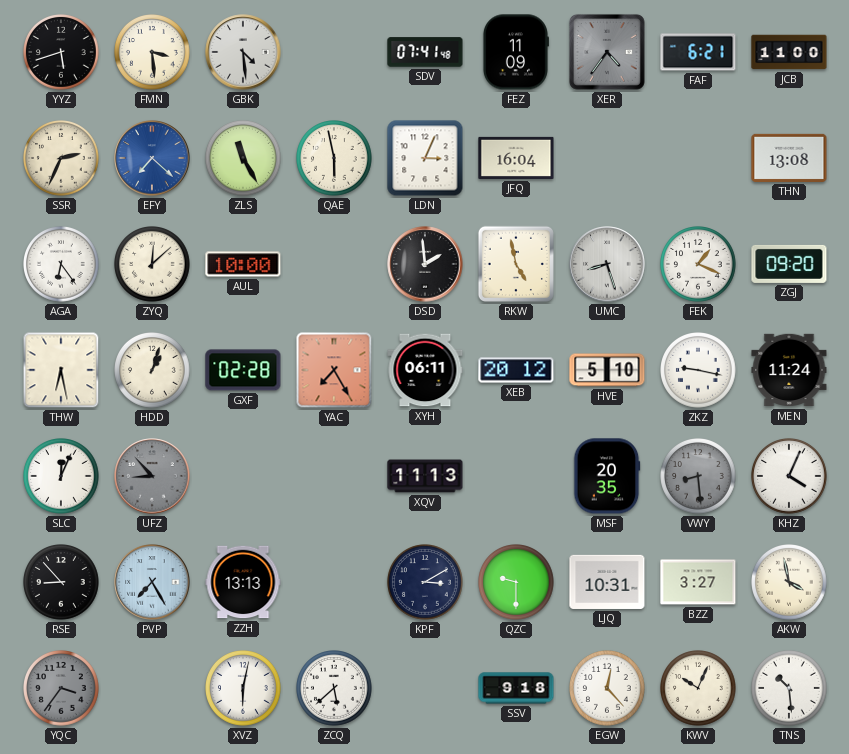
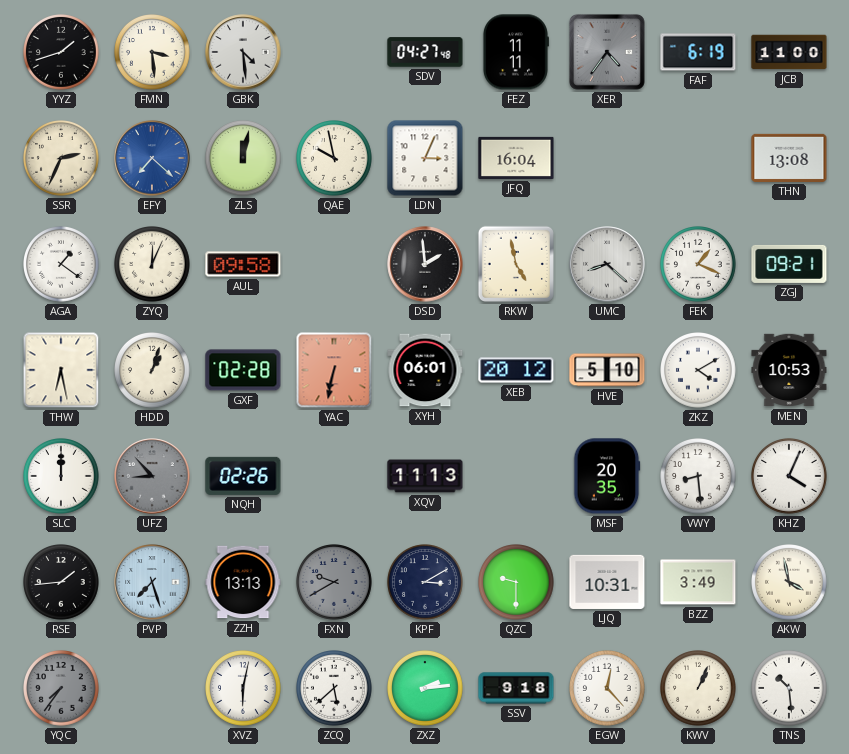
YYZ: 5:42 -> 1:42
SDV: 07:41 -> 04:27
FEZ: 11:09 -> 11:11
FAF: 6:21 -> 6:19
ZLS: 11:25 -> 12:02
QAE: 5:58 -> 9:58
AGA: 6:24 -> 1:21
ZYQ: 12:08 -> 12:04
AUL: 10:00 -> 09:58
UMC: 8:27 -> 8:22
ZGJ: 09:20 -> 09:21
YAC: 7:25 -> 6:32
XYH: 06:11 -> 06:01
ZKZ: 9:17 -> 4:10
MEN: 11:24 -> 10:53
SLC: 12:04 -> 12:00
NQH: none -> 02:26
VWY dial: grey -> white
RSE: 8:53 -> 1:44
PVP: 7:25 -> 7:27
FXN: none -> 9:40
BZZ: 3:27 -> 3:49
YQC: 3:36 -> 7:36
ZXZ: none -> 2:14
KWV: 10:04 -> 1:04
